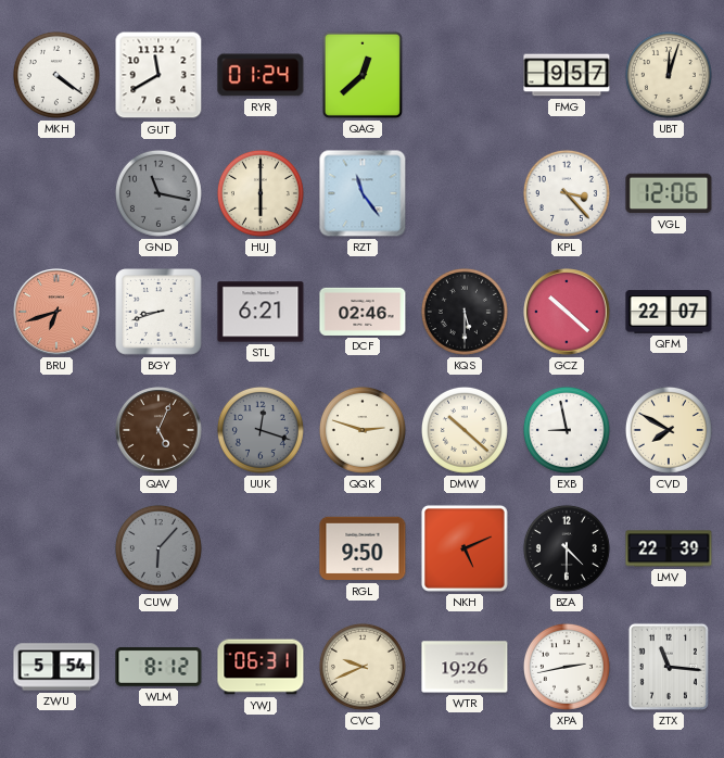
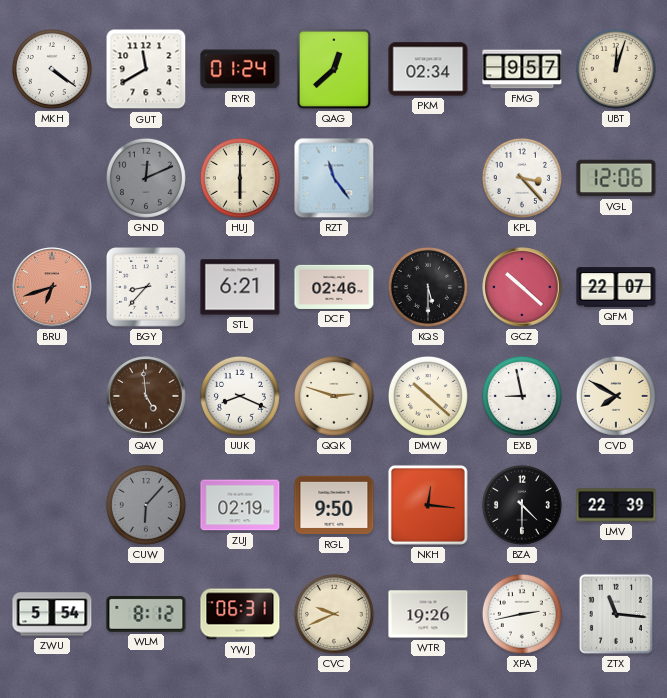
PKM: none -> 02:34
GND: 11:17 -> 12:11
BGY: 8:42 -> 8:37
QAV: 5:04 -> 4:59
UUK: 12:18 -> 8:19
UUK dial: grey -> white
ZUJ: none -> 02:19
NKH: 5:11 -> 12:16
